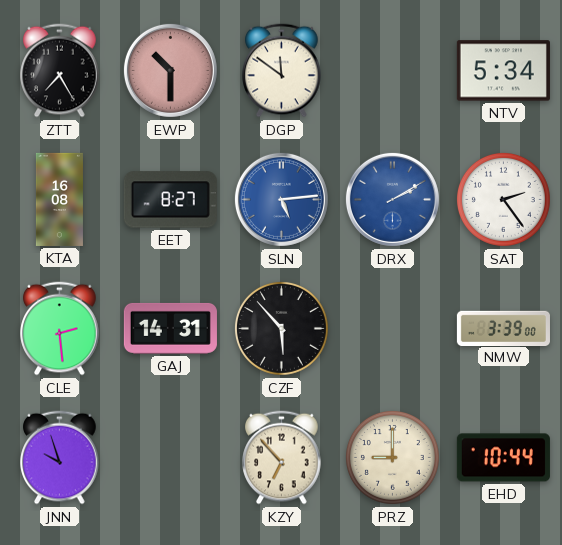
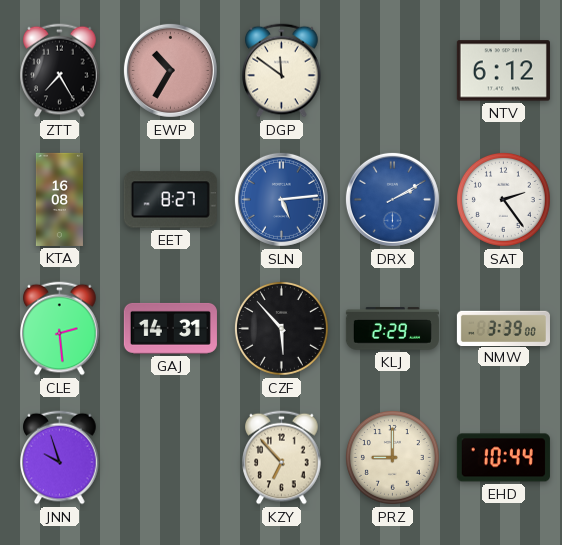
EWP: 10:30 -> 10:35
NTV: 5:34 -> 6:12
KLJ: none -> 2:29
